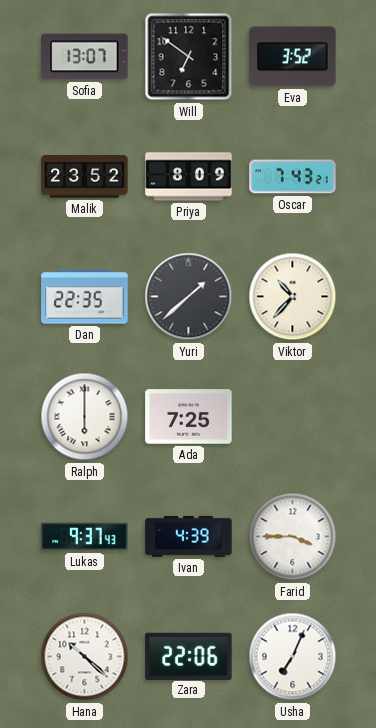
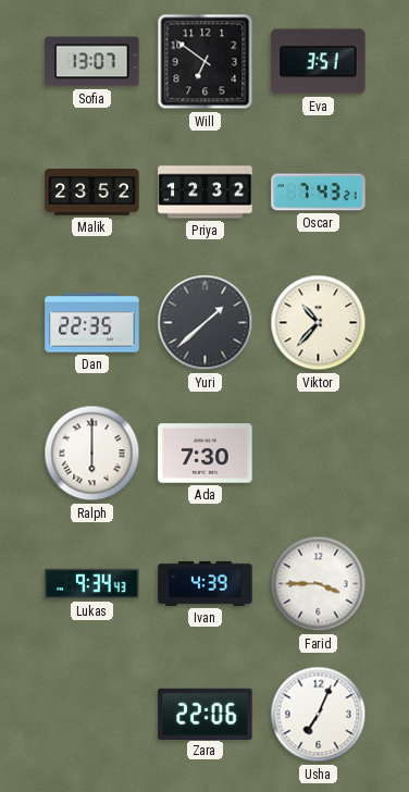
Eva: 3:52 -> 3:51
Priya: 8:09 -> 12:32
Ada: 7:25 -> 7:30
Lukas: 9:37 -> 9:34
Hana: 10:22 -> none
